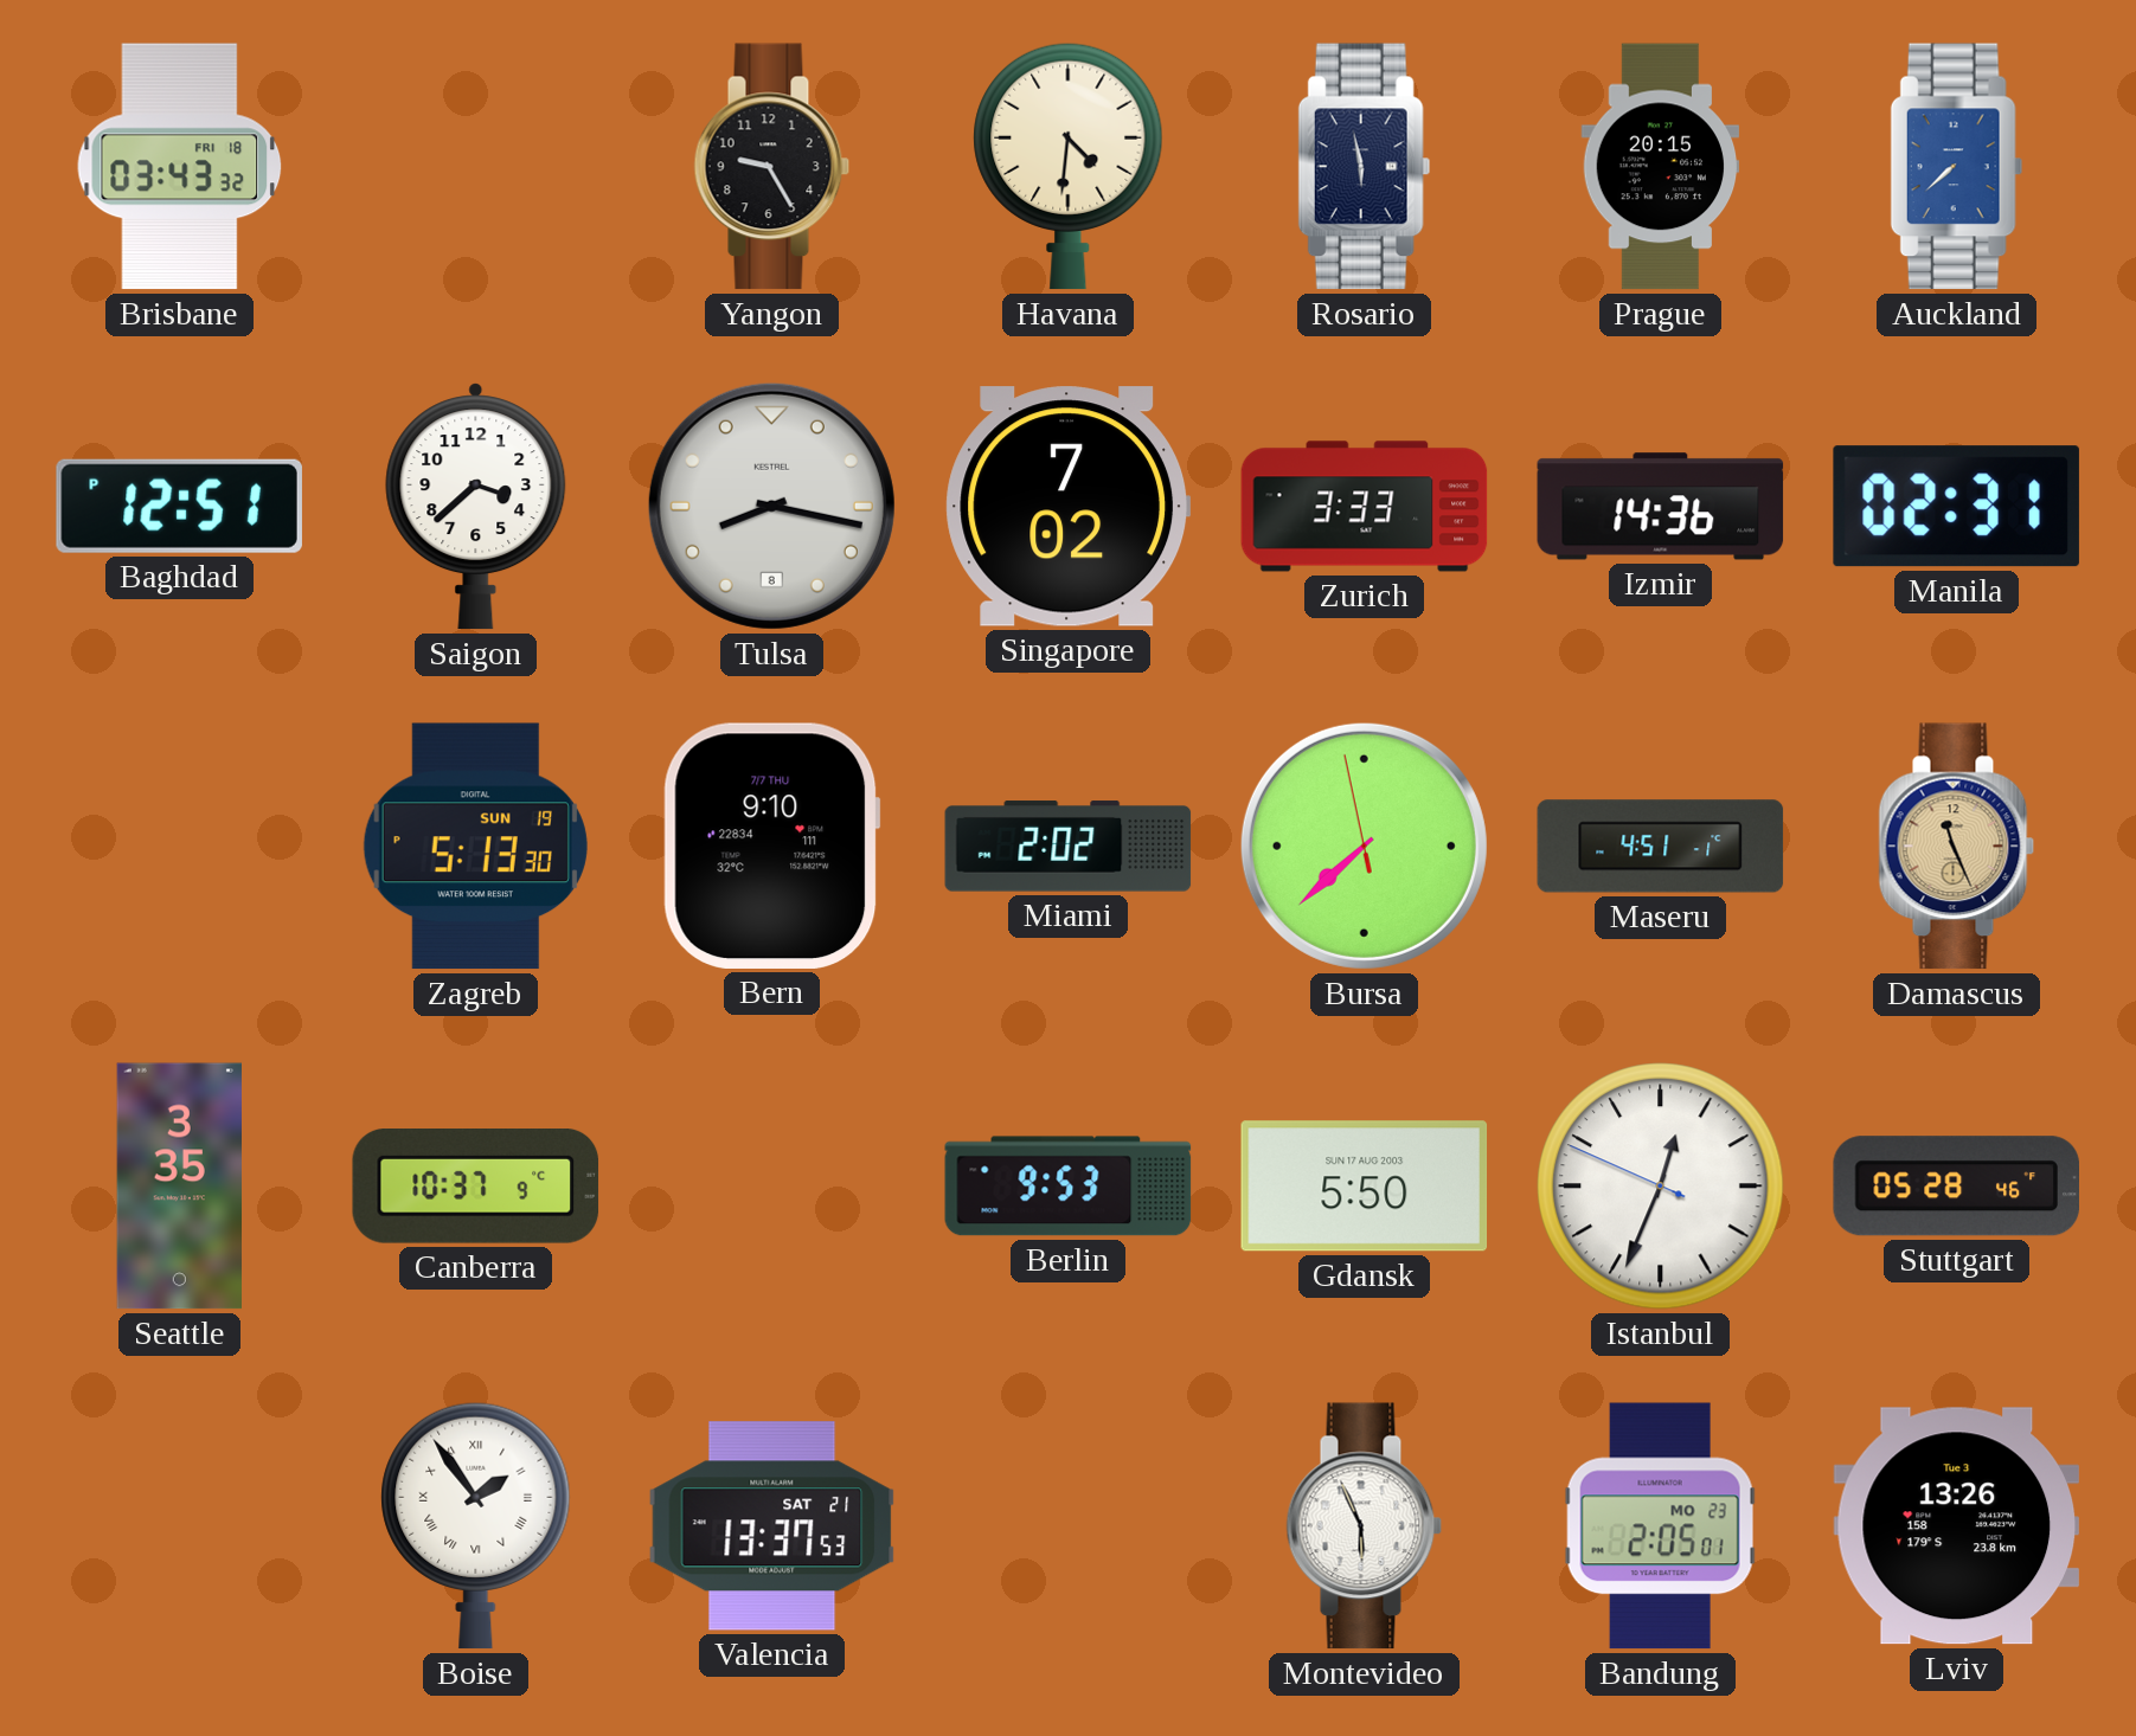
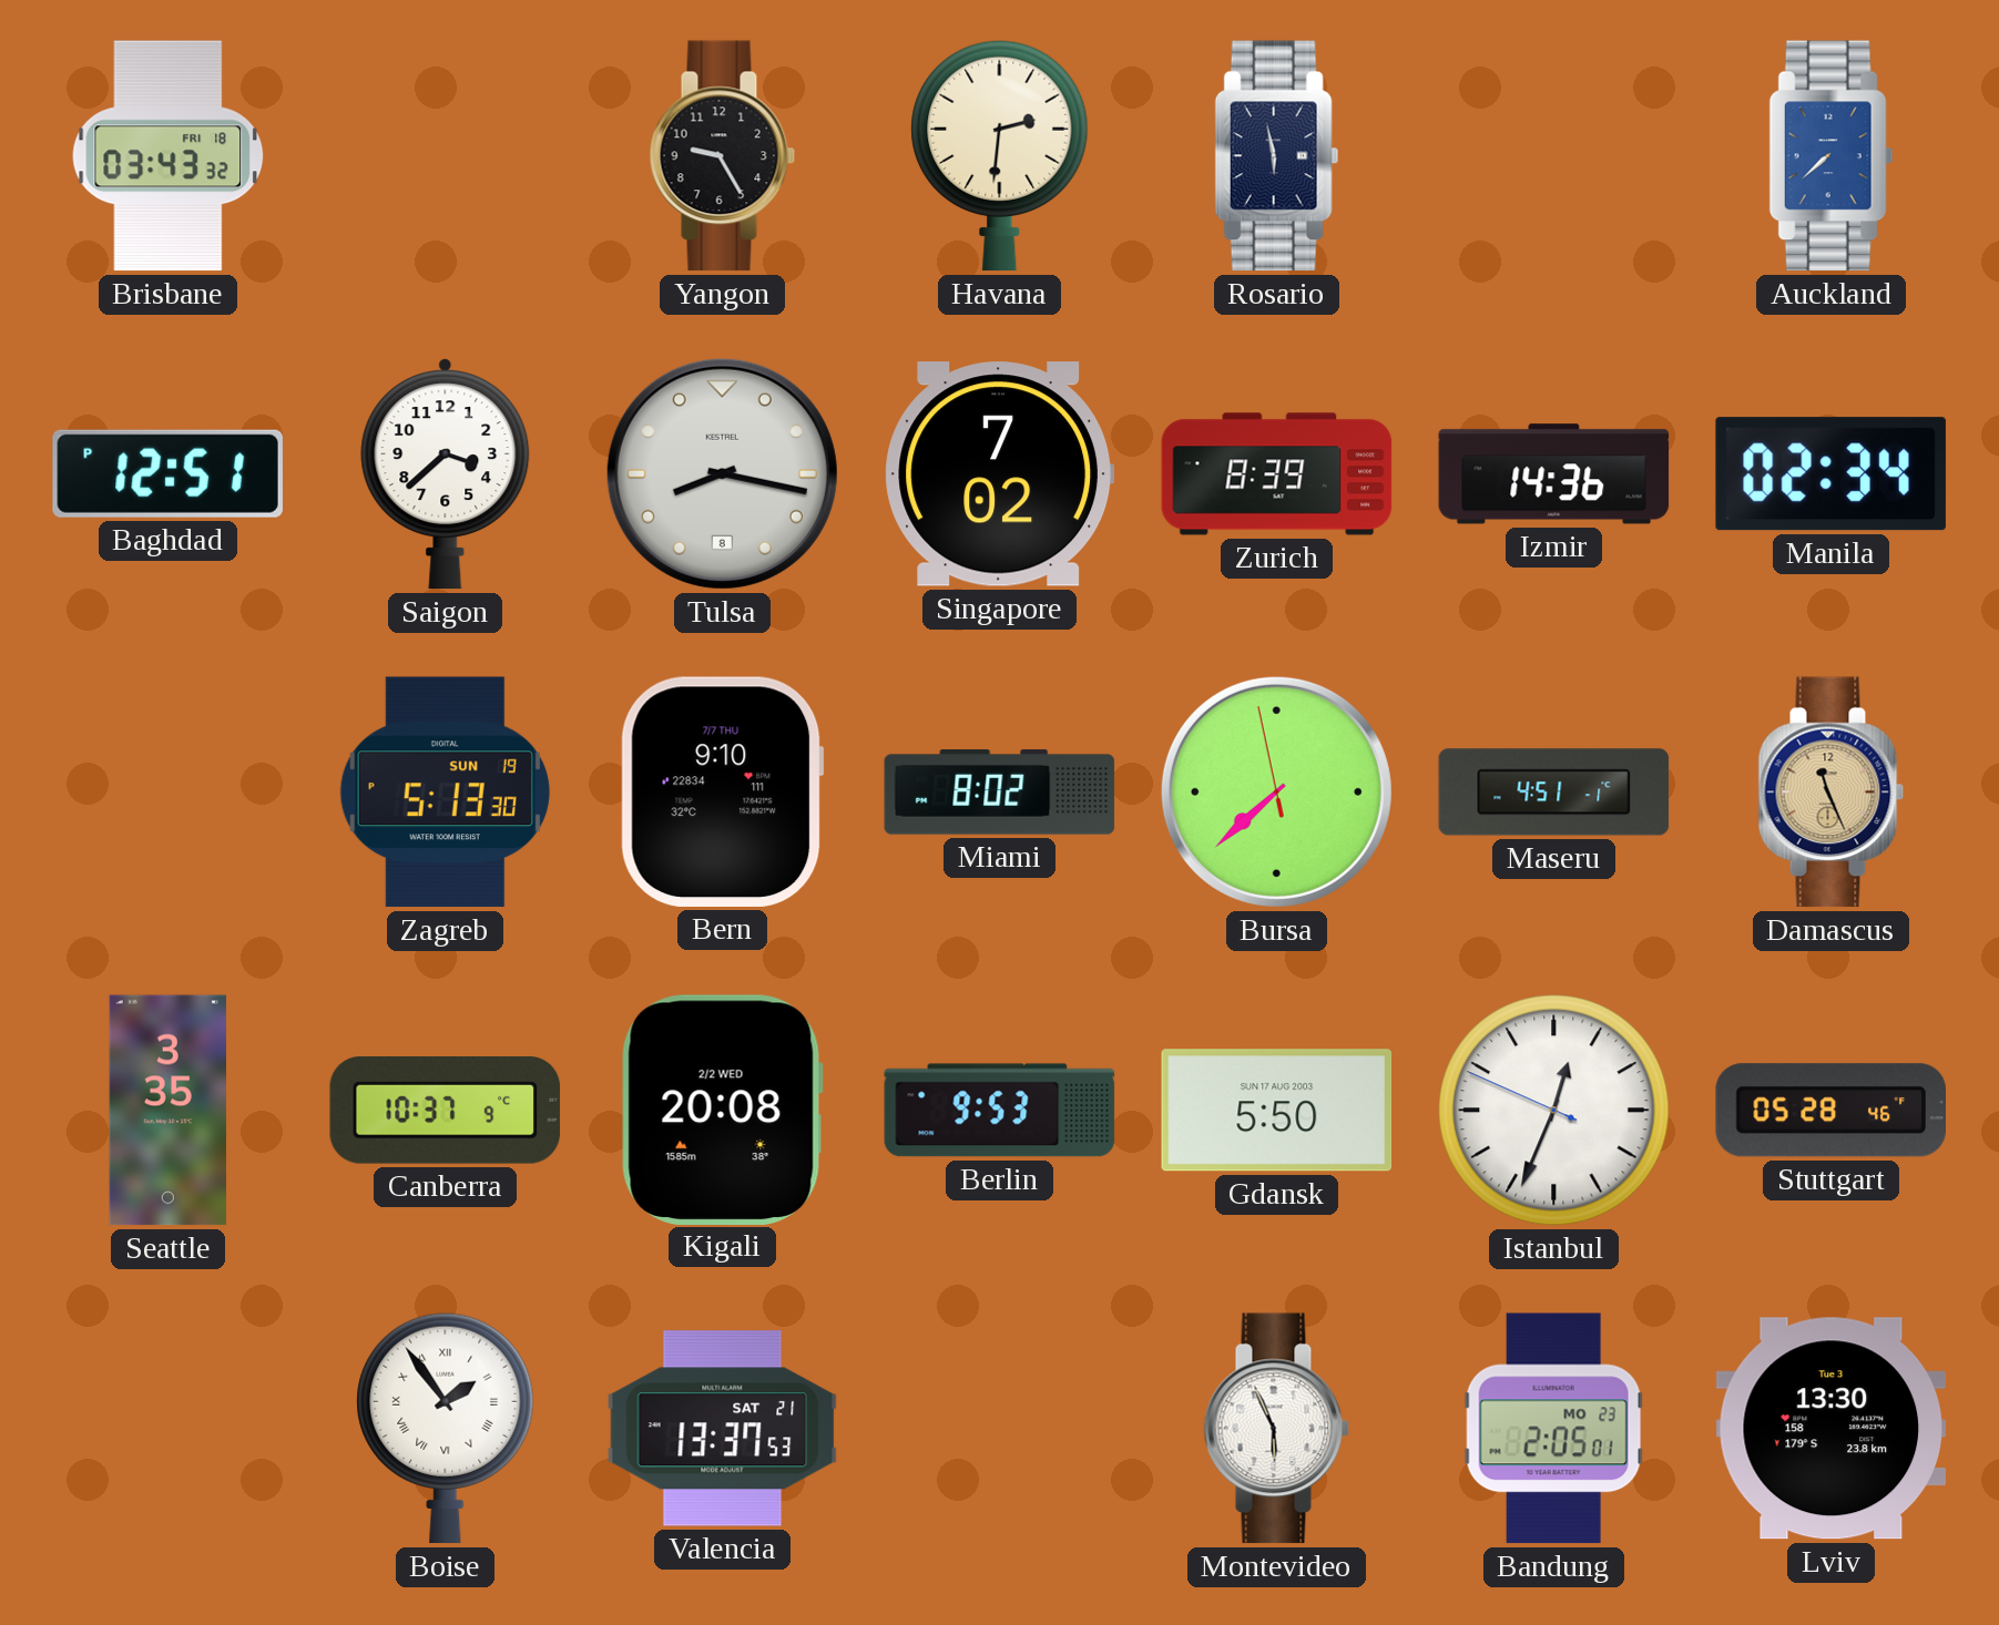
Havana: 4:31 -> 2:31
Prague: 20:15 -> none
Zurich: 3:33 -> 8:39
Manila: 02:31 -> 02:34
Miami: 2:02 -> 8:02
Kigali: none -> 20:08
Lviv: 13:26 -> 13:30
